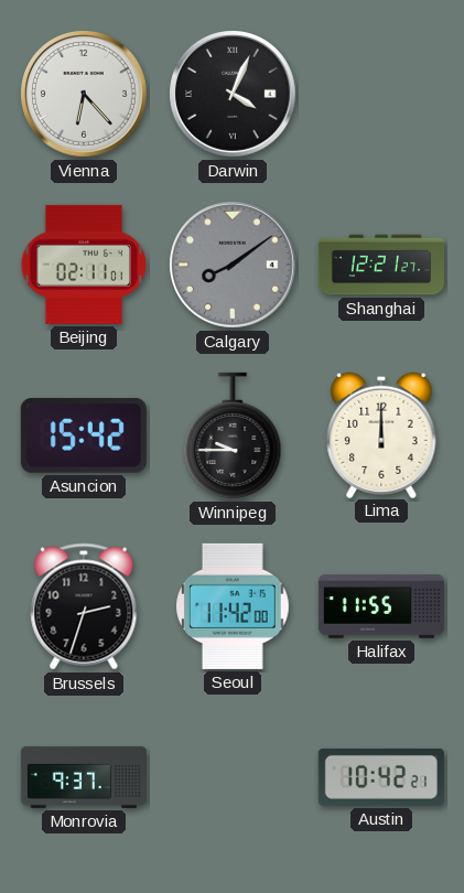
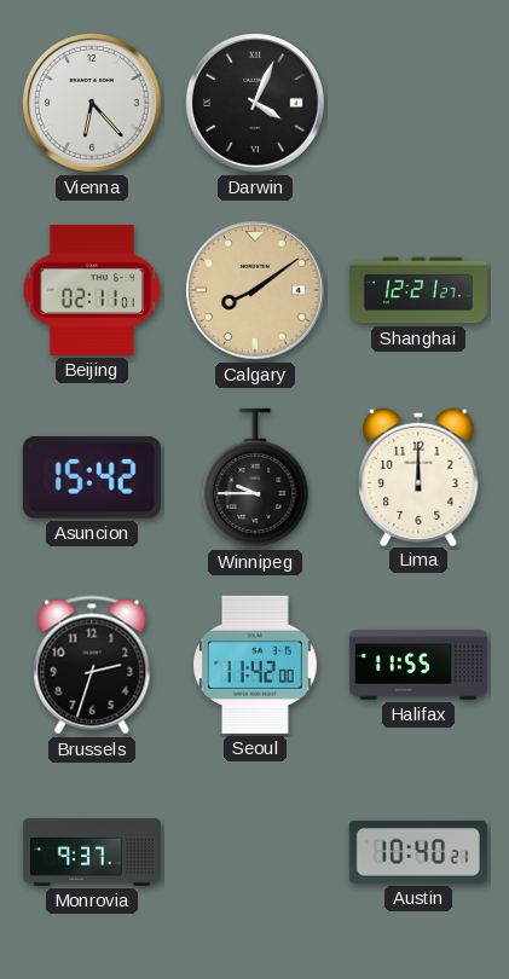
Calgary dial: grey -> champagne
Austin: 10:42 -> 10:40
